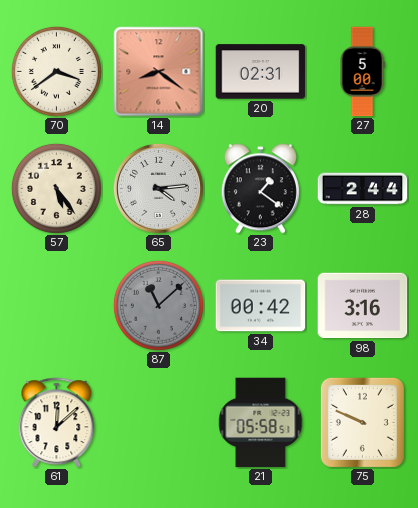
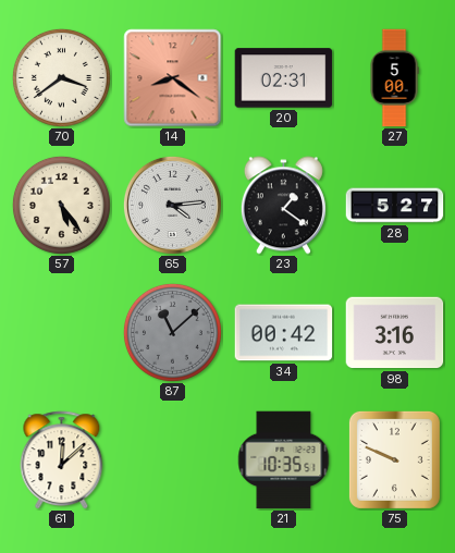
28: 2:44 -> 5:27
21: 05:58 -> 10:35
